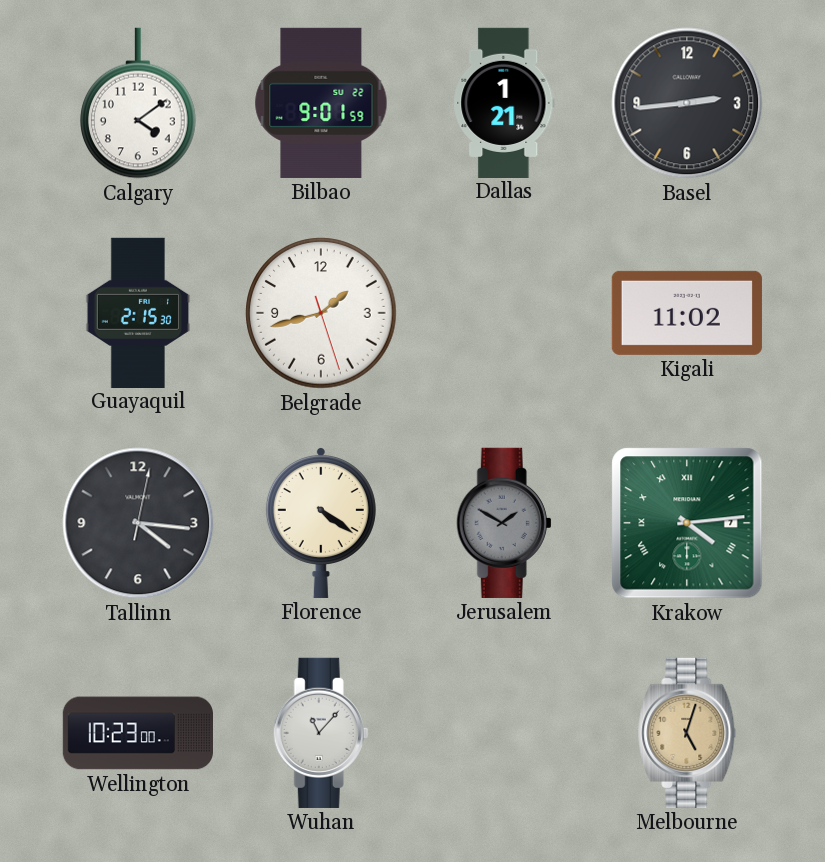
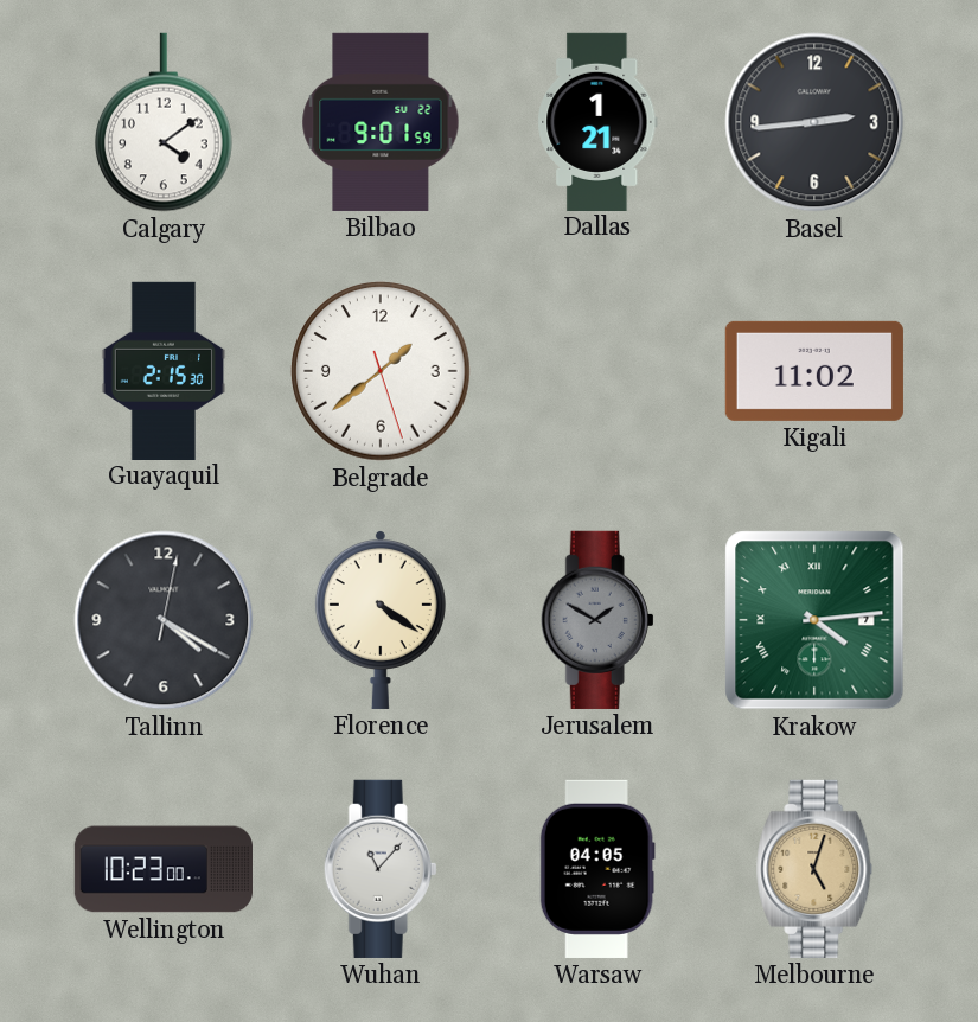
Belgrade: 1:42 -> 1:38
Tallinn: 4:16 -> 4:20
Warsaw: none -> 04:05
